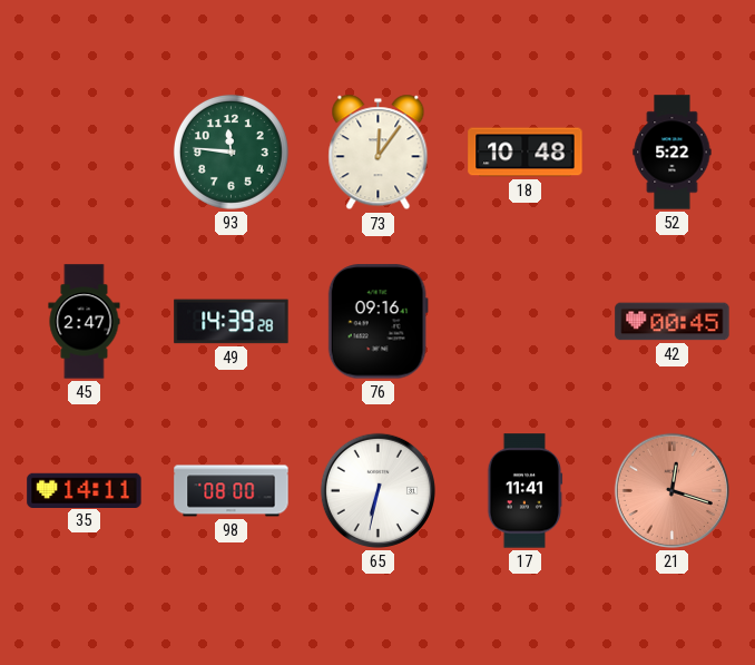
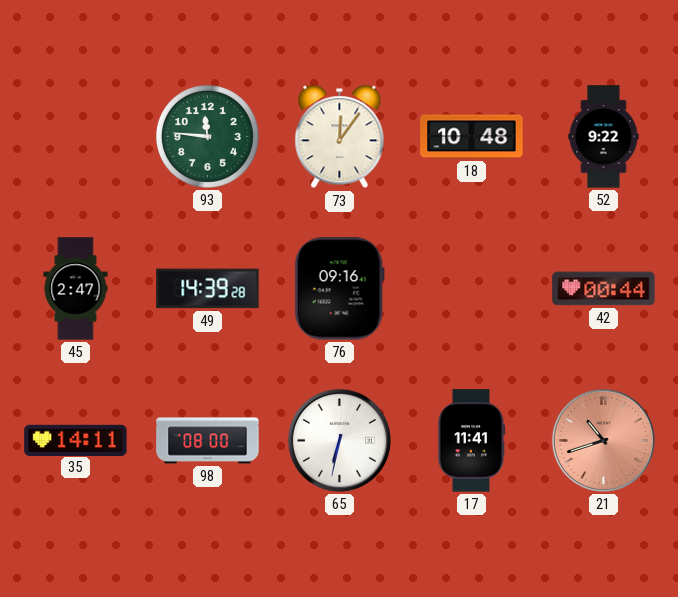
52: 5:22 -> 9:22
42: 00:45 -> 00:44
21: 12:18 -> 10:42
